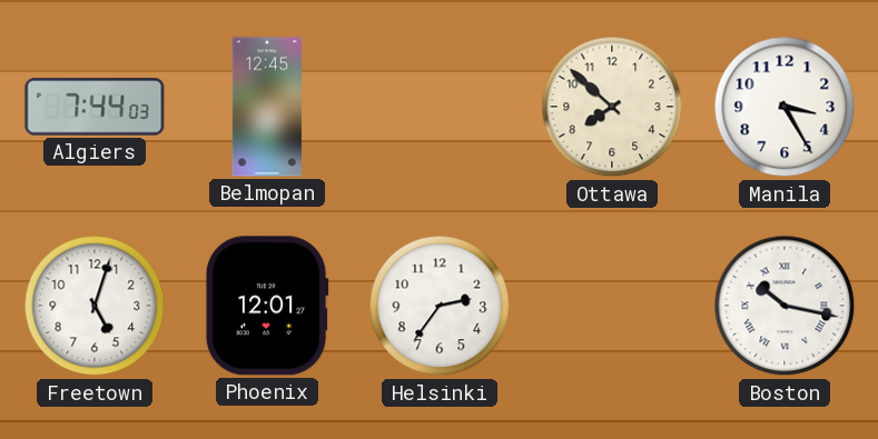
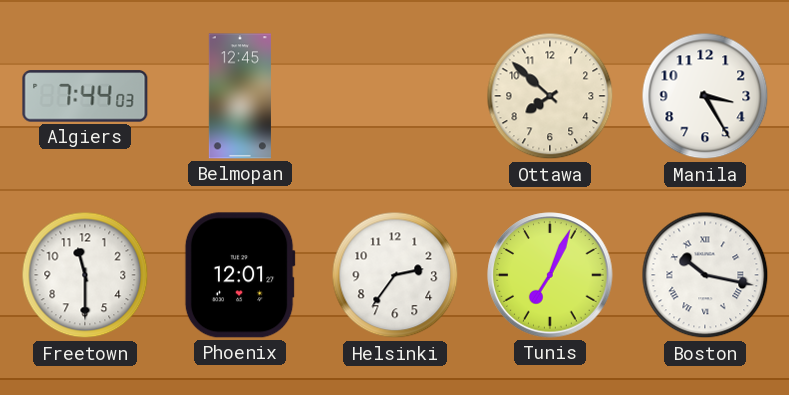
Freetown: 5:03 -> 11:30
Tunis: none -> 7:04
